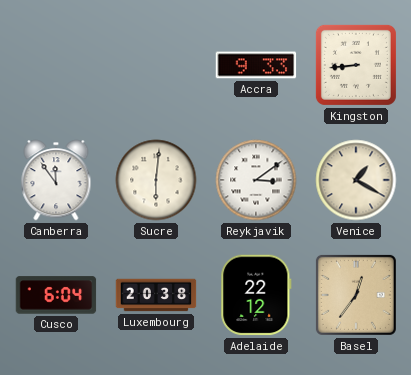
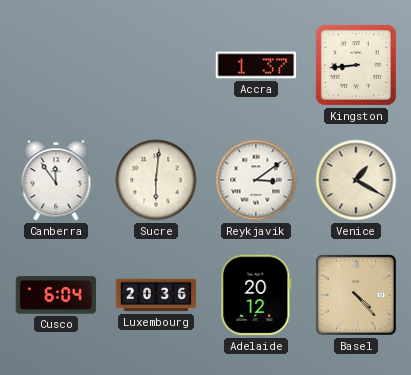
Accra: 9:33 -> 1:37
Luxembourg: 20:38 -> 20:36
Adelaide: 22:12 -> 20:12
Basel: 12:36 -> 4:23
